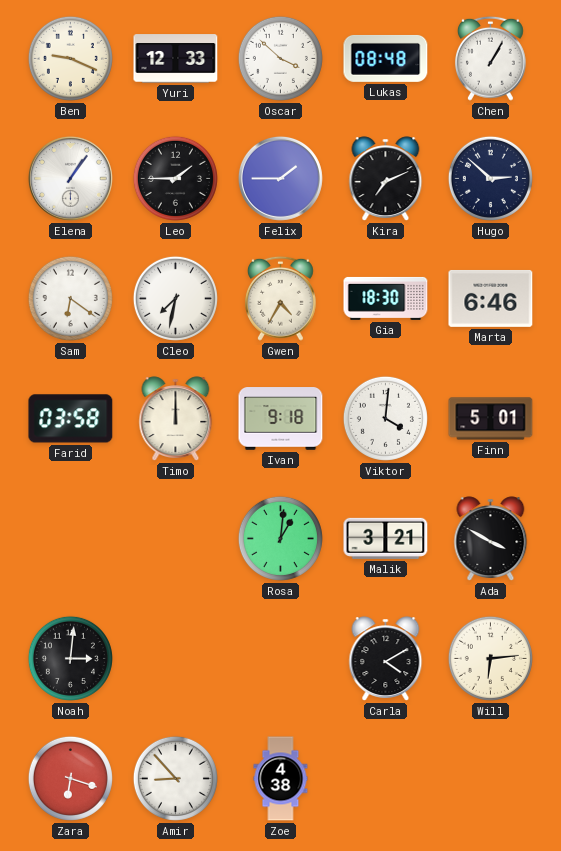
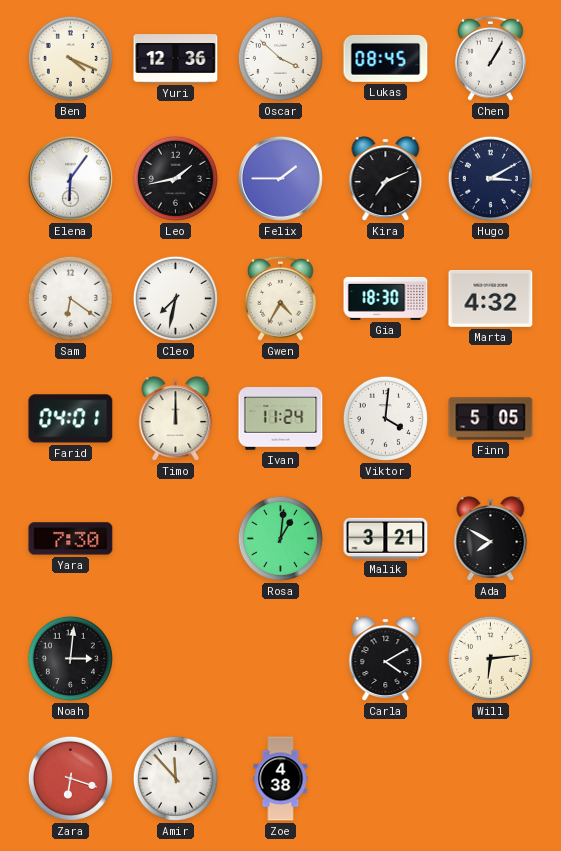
Ben: 9:19 -> 4:19
Yuri: 12:33 -> 12:36
Lukas: 08:48 -> 08:45
Elena: 1:06 -> 6:06
Leo: 1:45 -> 1:43
Hugo: 2:52 -> 3:10
Marta: 6:46 -> 4:32
Farid: 03:58 -> 04:01
Ivan: 9:18 -> 11:24
Finn: 5:01 -> 5:05
Yara: none -> 7:30
Ada: 3:50 -> 7:50
Amir: 8:53 -> 11:53
